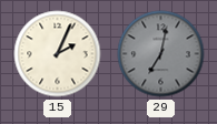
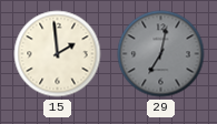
15: 2:04 -> 1:59
